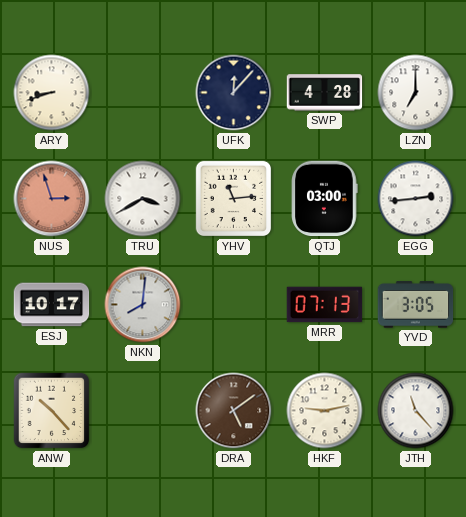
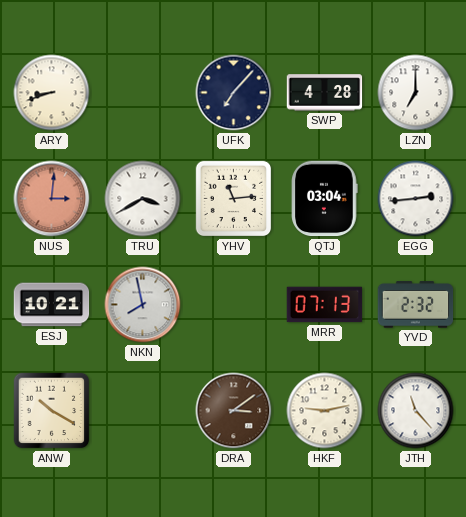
UFK: 12:07 -> 7:07
NUS: 2:57 -> 3:01
QTJ: 03:00 -> 03:04
ESJ: 10:17 -> 10:21
NKN: 8:01 -> 7:58
YVD: 3:05 -> 2:32
ANW: 10:23 -> 10:20
DRA: 5:09 -> 3:09
